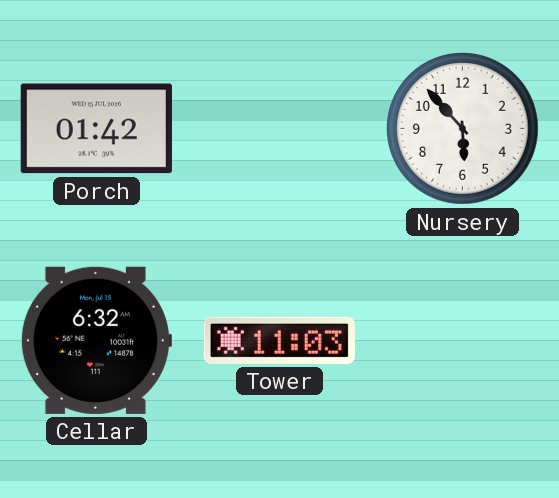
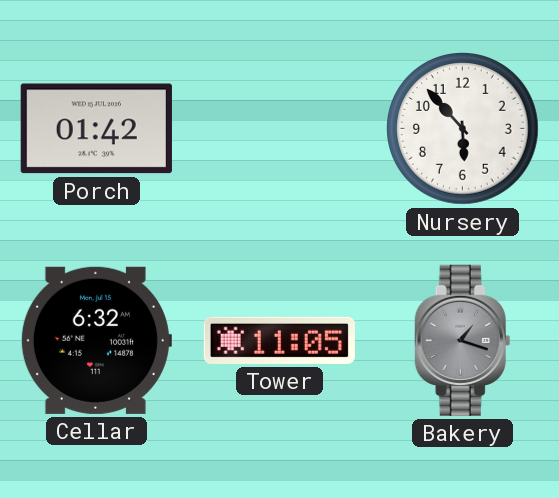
Tower: 11:03 -> 11:05
Bakery: none -> 1:18
